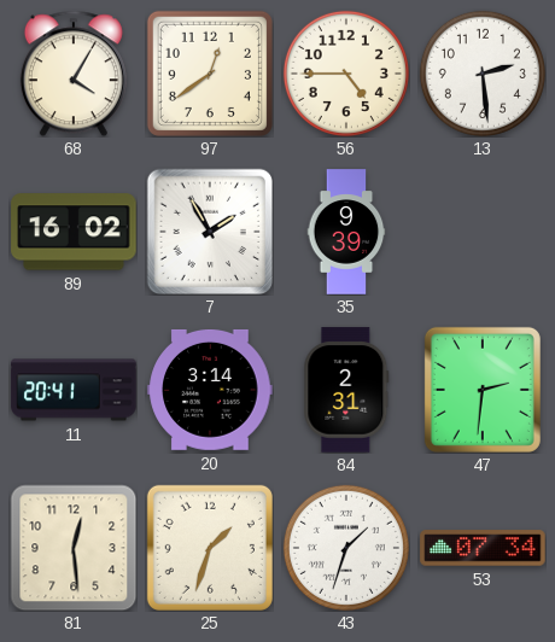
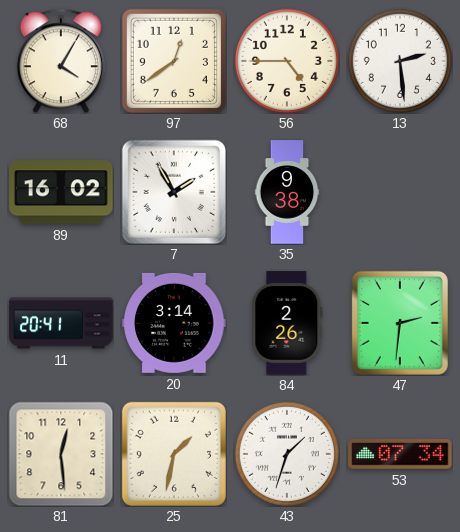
35: 9:39 -> 9:38
84: 2:31 -> 2:26
25: 1:33 -> 1:32
